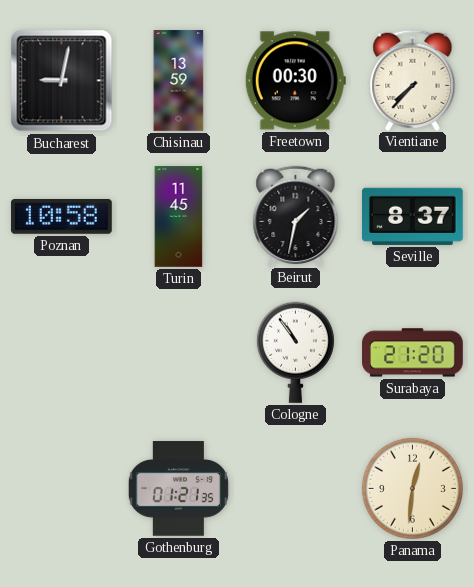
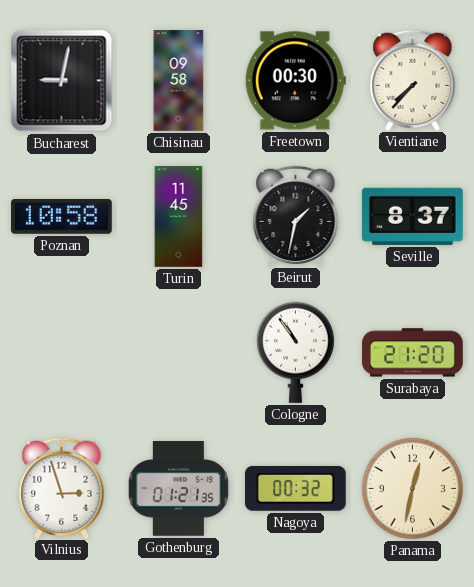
Chisinau: 13:59 -> 09:58
Vilnius: none -> 2:57
Nagoya: none -> 00:32
Panama: 12:31 -> 12:32
